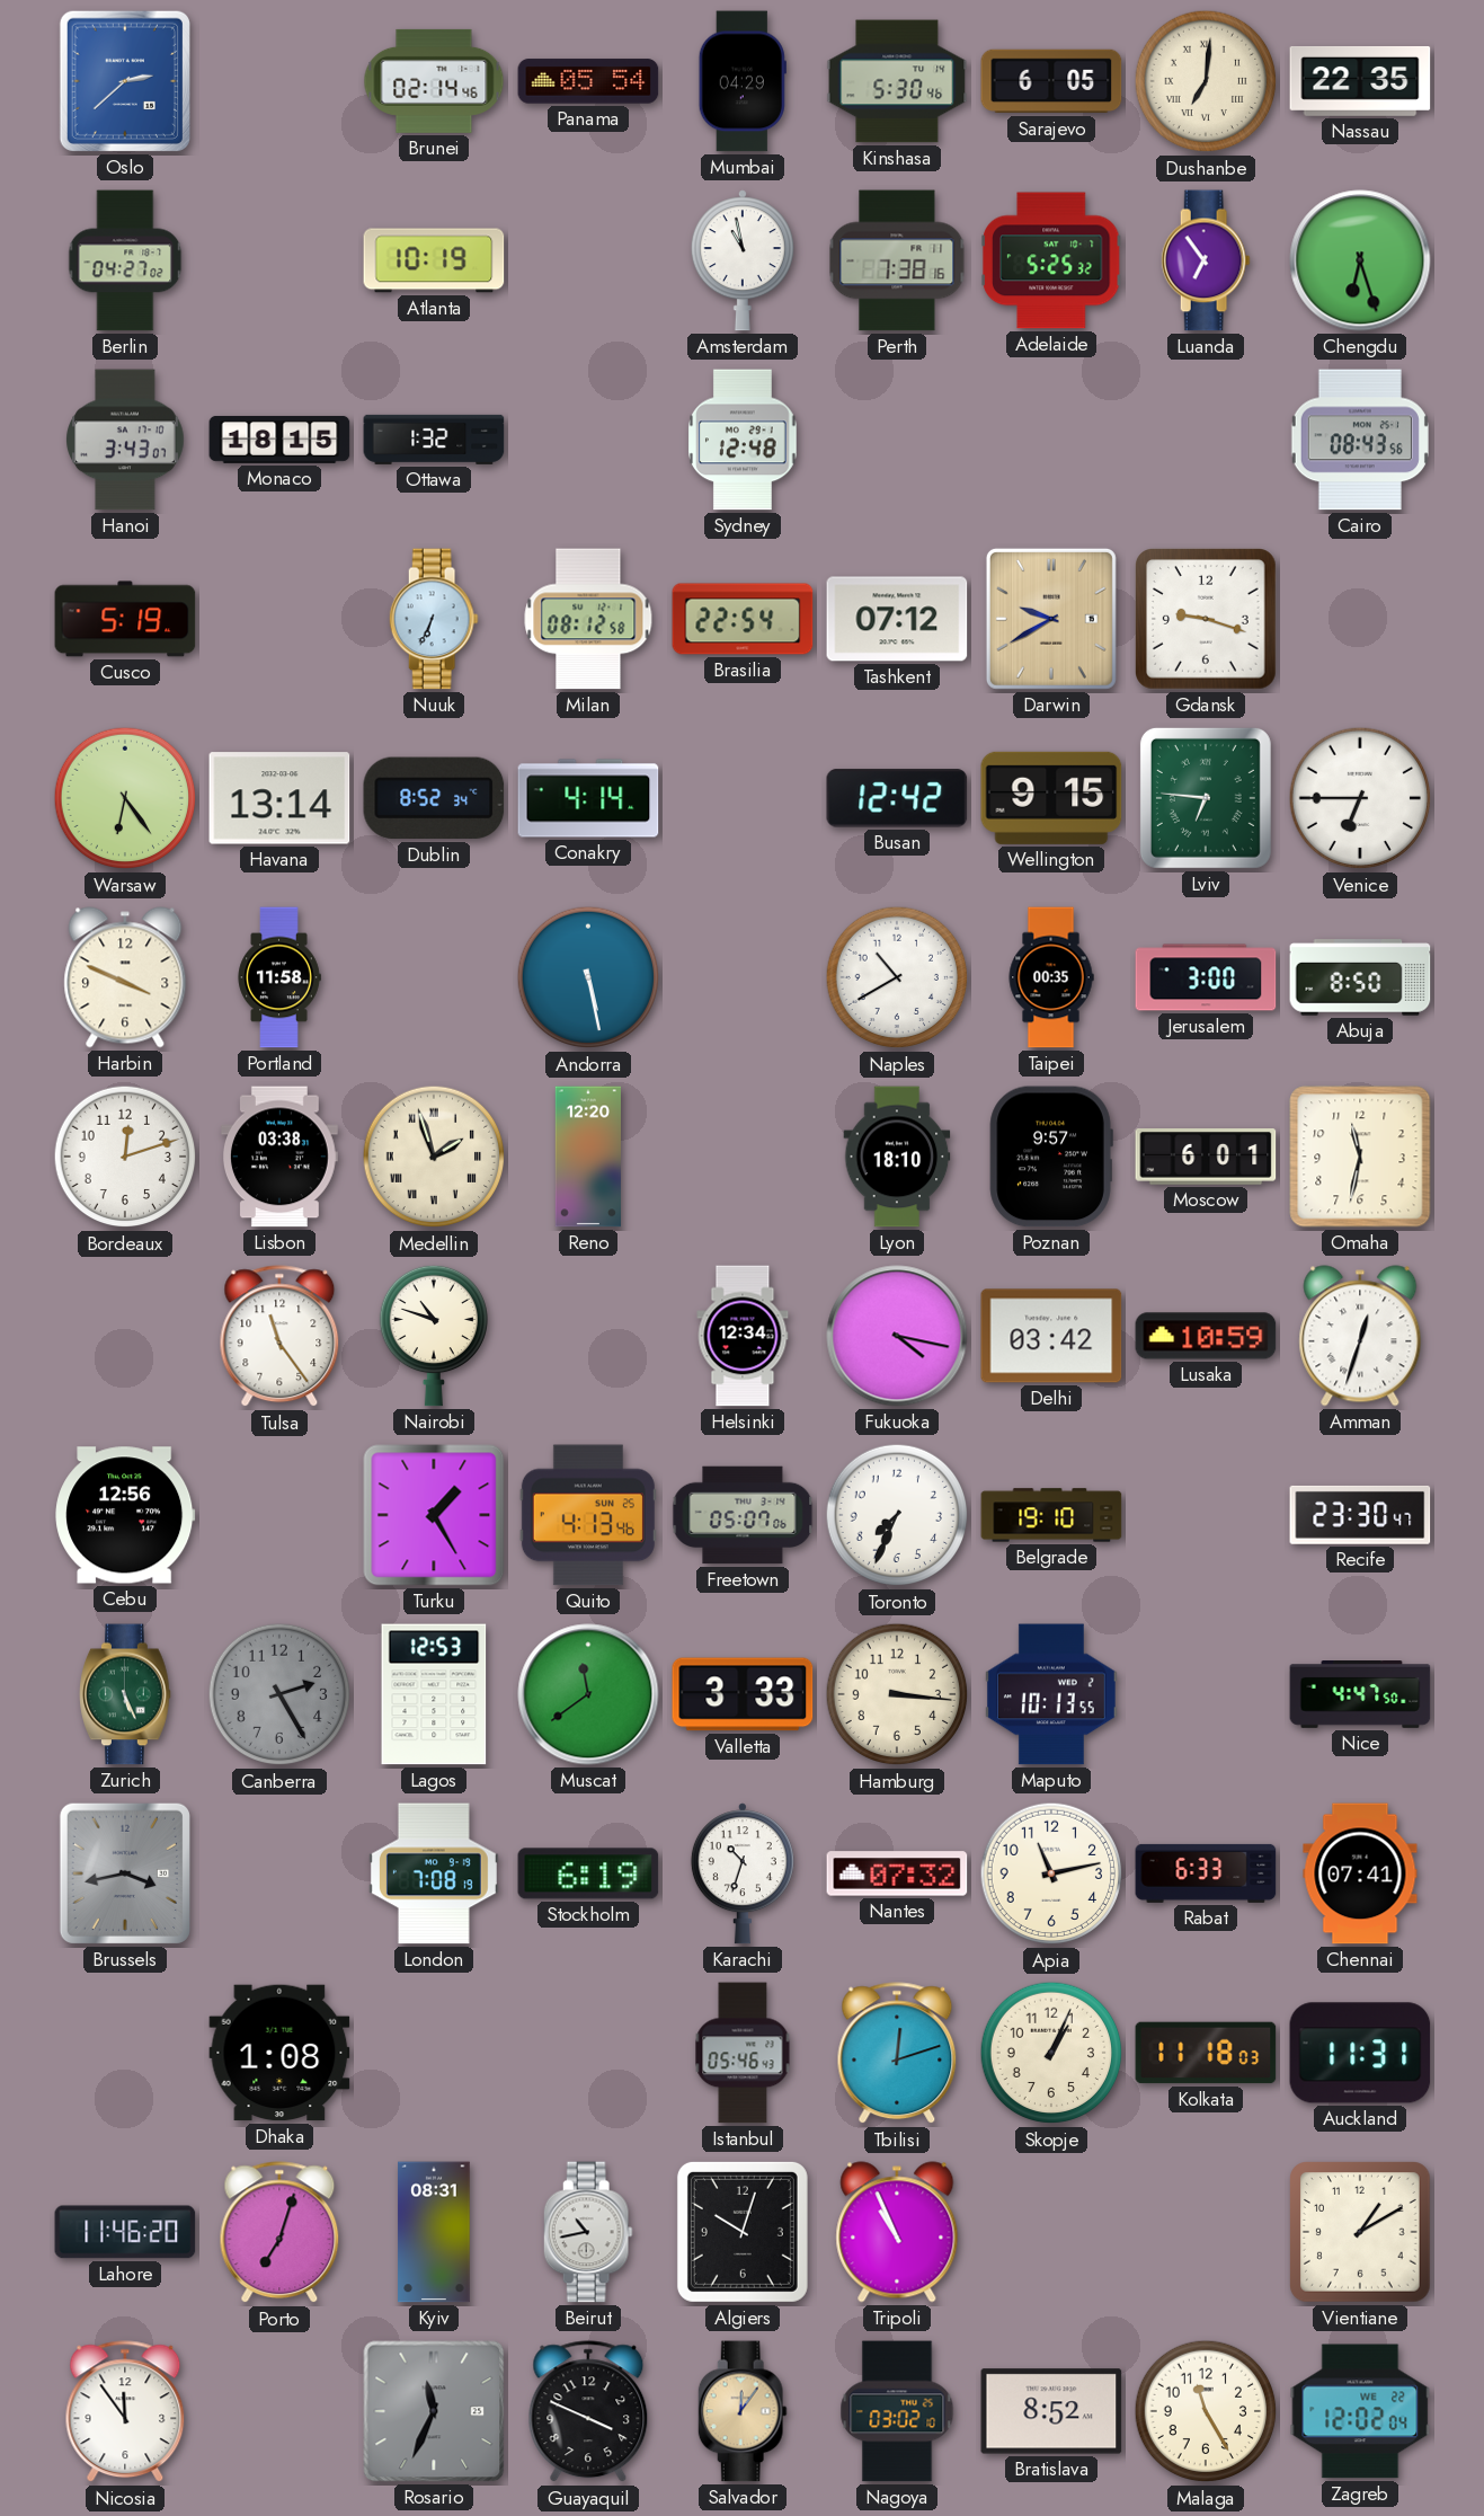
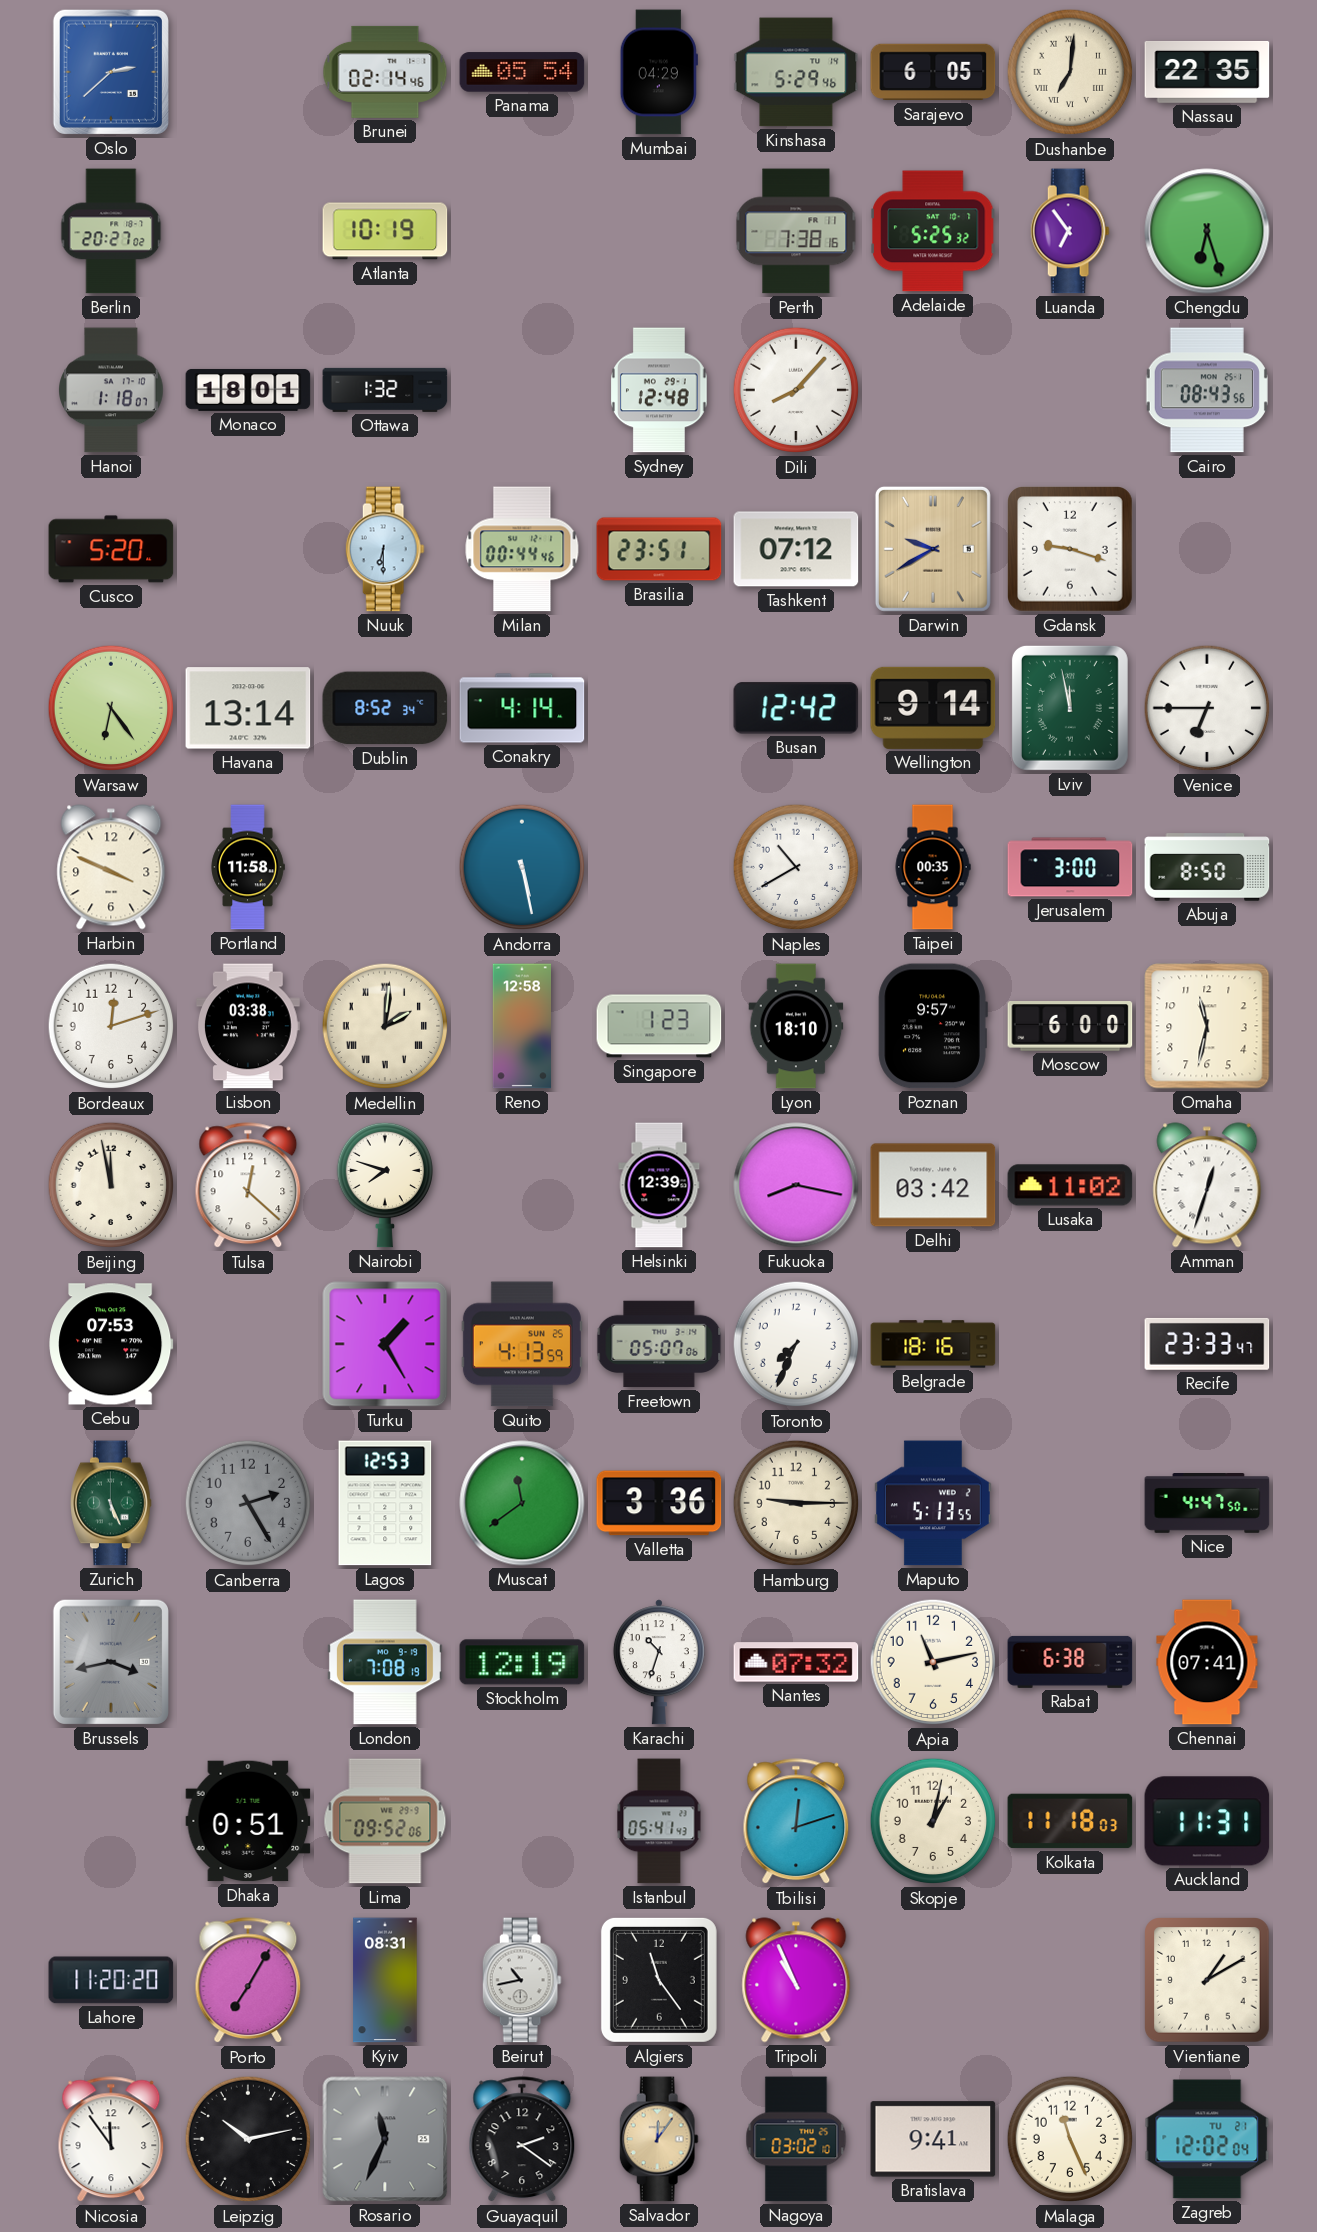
Kinshasa: 5:30 -> 5:29
Berlin: 04:27 -> 20:27
Amsterdam: 10:58 -> none
Hanoi: 3:43 -> 1:18
Monaco: 18:15 -> 18:01
Dili: none -> 8:07
Cusco: 5:19 -> 5:20
Nuuk: 6:34 -> 6:30
Milan: 08:12 -> 00:44
Brasilia: 22:54 -> 23:51
Wellington: 9:15 -> 9:14
Lviv: 6:46 -> 11:58
Medellin: 1:57 -> 2:01
Reno: 12:20 -> 12:58
Singapore: none -> 1:23
Moscow: 6:01 -> 6:00
Beijing: none -> 11:58
Tulsa: 11:24 -> 12:22
Nairobi: 10:48 -> 7:48
Helsinki: 12:34 -> 12:39
Fukuoka: 4:17 -> 8:17
Lusaka: 10:59 -> 11:02
Cebu: 12:56 -> 07:53
Quito: 4:13:46 -> 4:13:59
Belgrade: 19:10 -> 18:16
Recife: 23:30 -> 23:33
Valletta: 3:33 -> 3:36
Hamburg: 3:16 -> 9:15
Maputo: 10:13 -> 5:13
Stockholm: 6:19 -> 12:19
Rabat: 6:33 -> 6:38
Dhaka: 1:08 -> 0:51
Lima: none -> 09:52
Istanbul: 05:46 -> 05:41
Skopje: 1:04 -> 1:02
Lahore: 11:46 -> 11:20
Porto: 7:03 -> 7:05
Algiers: 10:03 -> 11:24
Leipzig: none -> 10:13
Guayaquil: 3:49 -> 2:21
Bratislava: 8:52 -> 9:41
Malaga: 11:25 -> 11:26
Zagreb date: WE 22 -> TU 21
